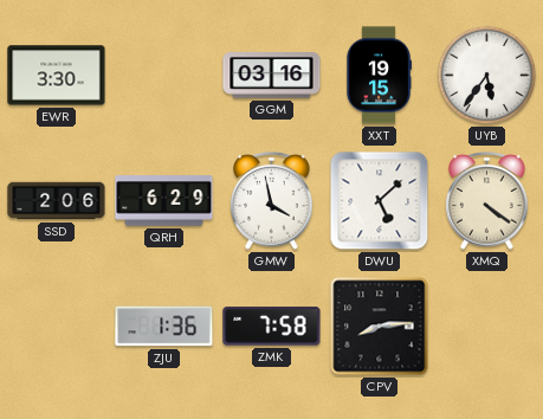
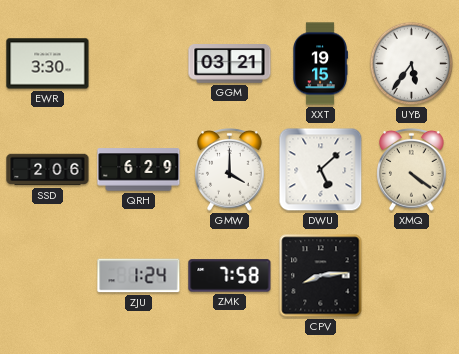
GGM: 03:16 -> 03:21
GMW: 3:58 -> 4:00
ZJU: 1:36 -> 1:24
